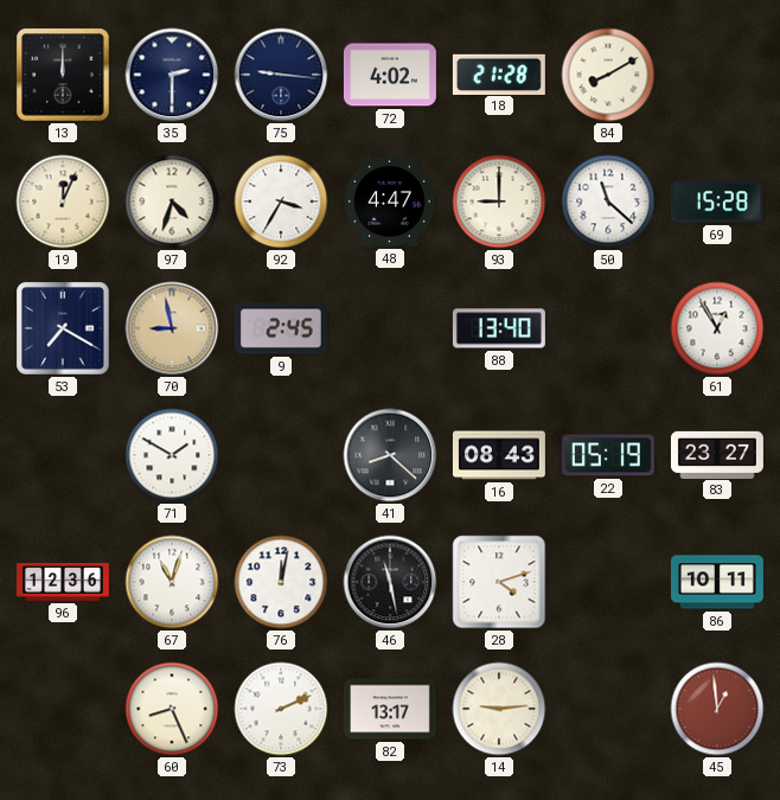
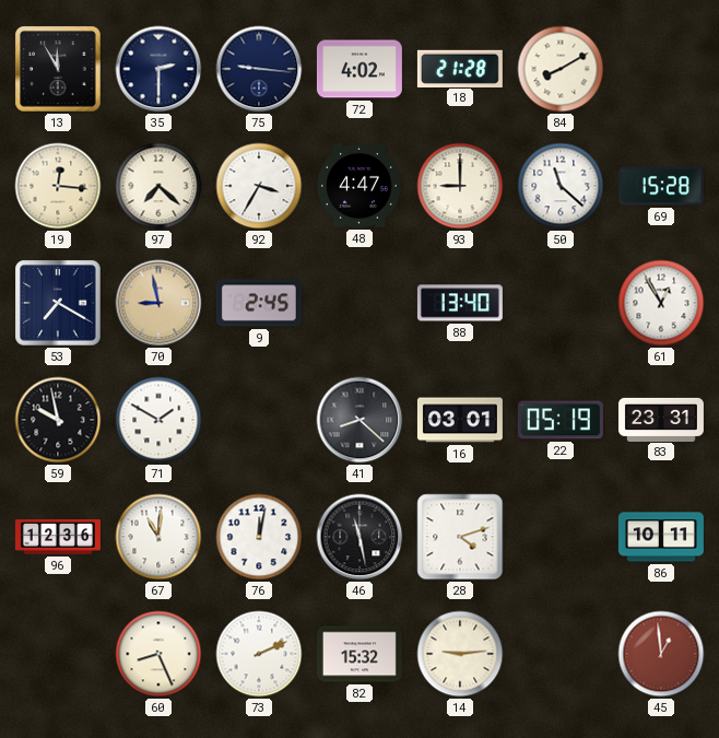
13: 12:00 -> 11:55
19: 12:04 -> 12:16
97: 4:33 -> 7:22
59: none -> 9:58
16: 08:43 -> 03:01
83: 23:27 -> 23:31
67: 11:03 -> 11:01
82: 13:17 -> 15:32
